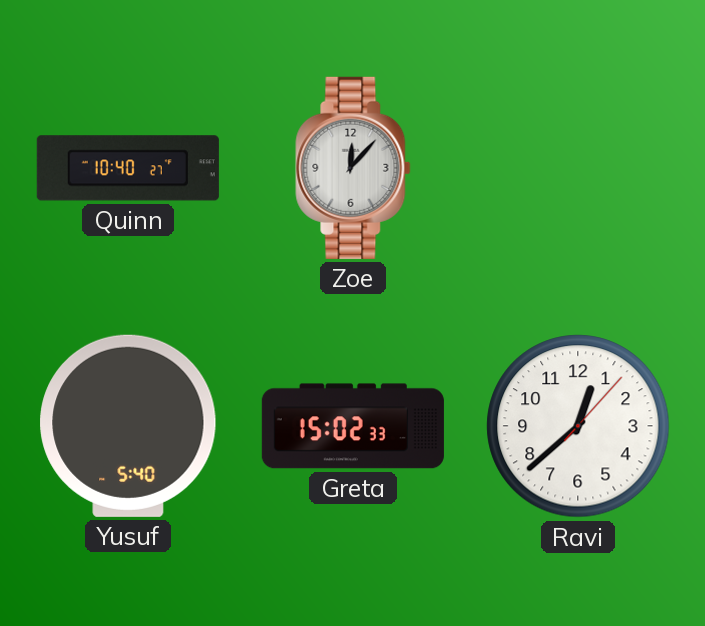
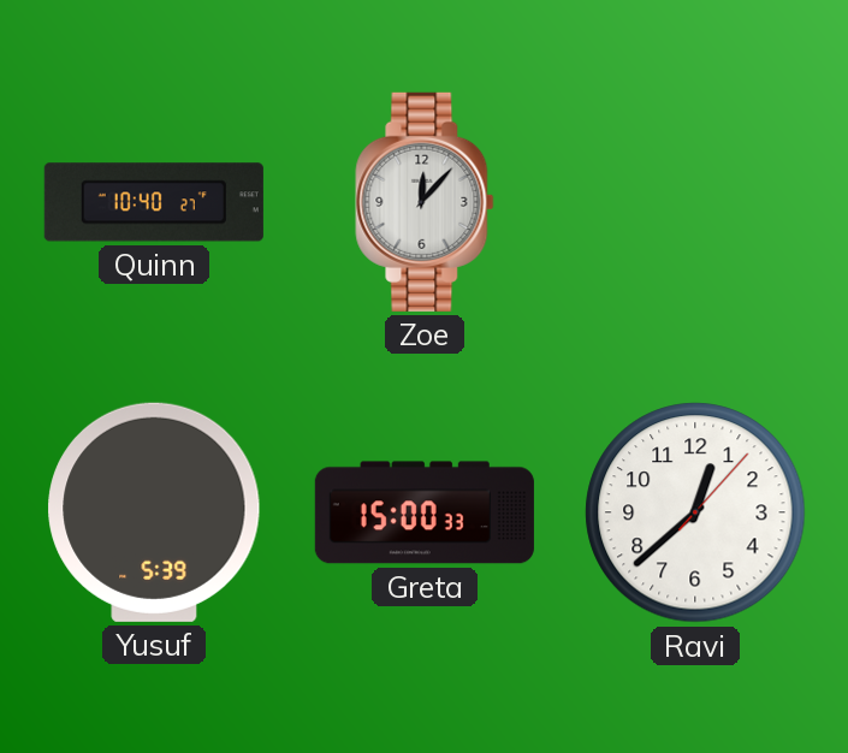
Yusuf: 5:40 -> 5:39
Greta: 15:02 -> 15:00
